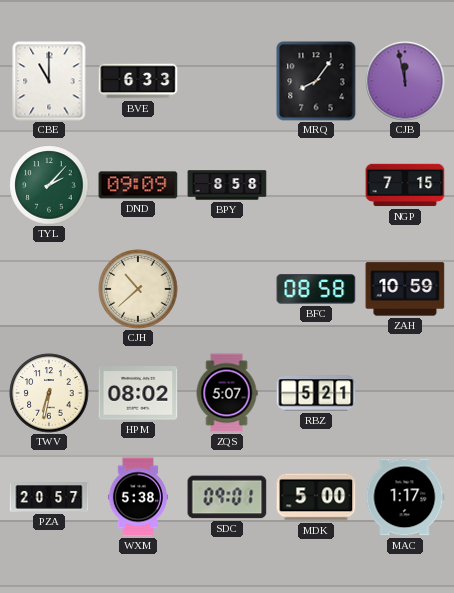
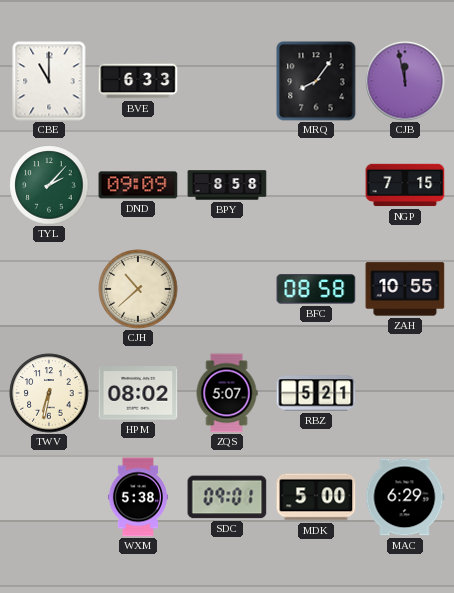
ZAH: 10:59 -> 10:55
PZA: 20:57 -> none
MAC: 1:17 -> 6:29
